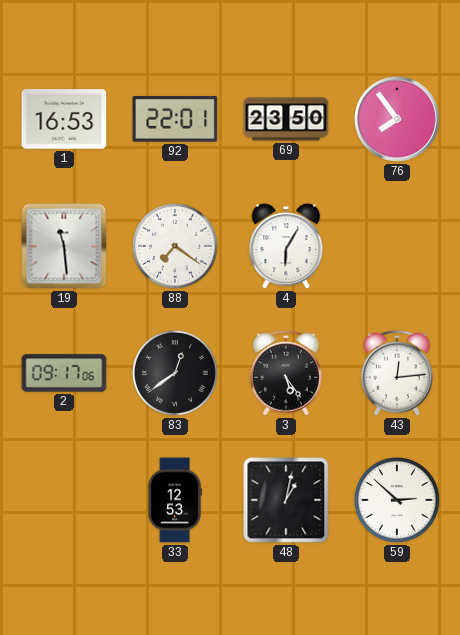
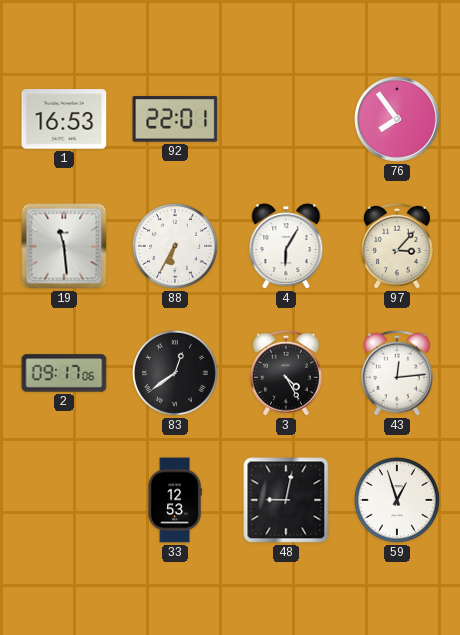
69: 23:50 -> none
88: 7:21 -> 6:35
97: none -> 3:07
3: 5:24 -> 4:25
48: 1:02 -> 9:02
59: 2:52 -> 12:57
